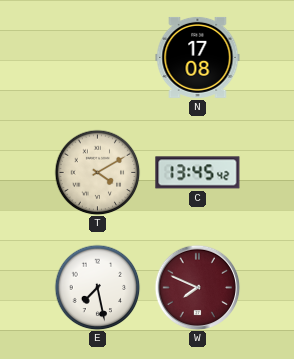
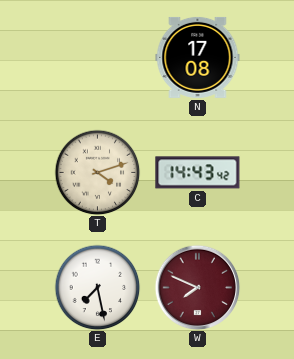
T: 4:10 -> 4:12
C: 13:45 -> 14:43
